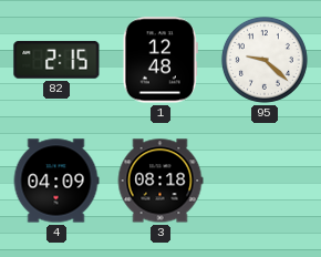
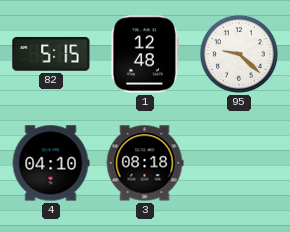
82: 2:15 -> 5:15
4: 04:09 -> 04:10
